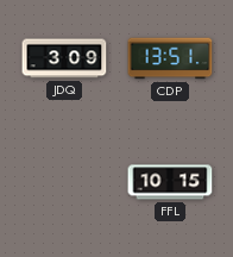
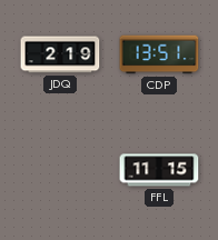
JDQ: 3:09 -> 2:19
FFL: 10:15 -> 11:15
